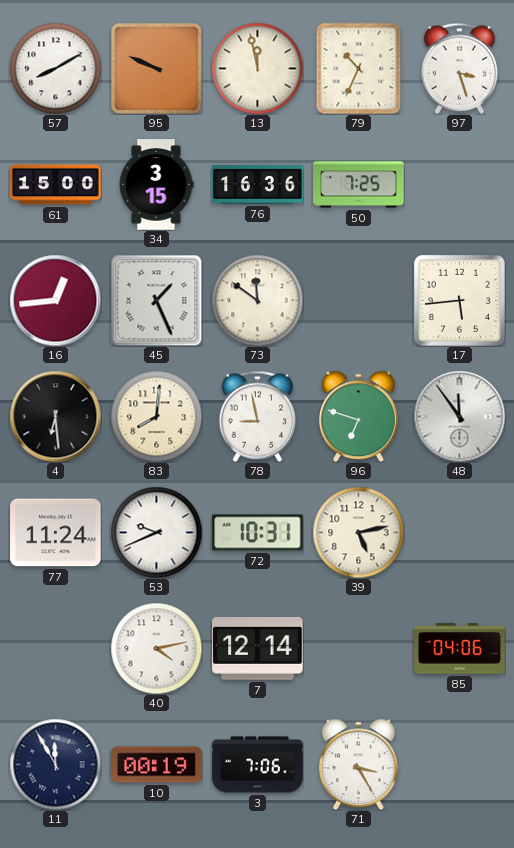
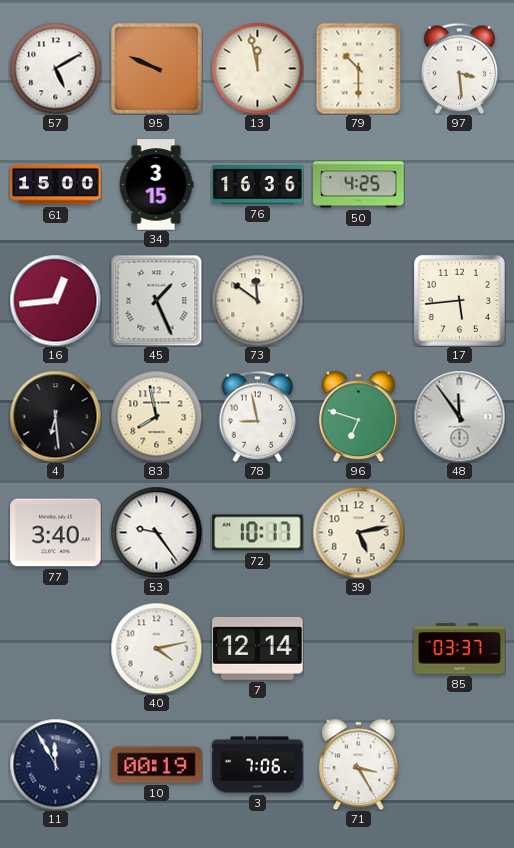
57: 8:10 -> 5:10
79: 10:34 -> 10:30
97: 3:27 -> 3:29
50: 7:25 -> 4:25
83: 8:01 -> 7:58
77: 11:24 -> 3:40
53: 9:41 -> 9:24
72: 10:31 -> 10:17
85: 04:06 -> 03:37
